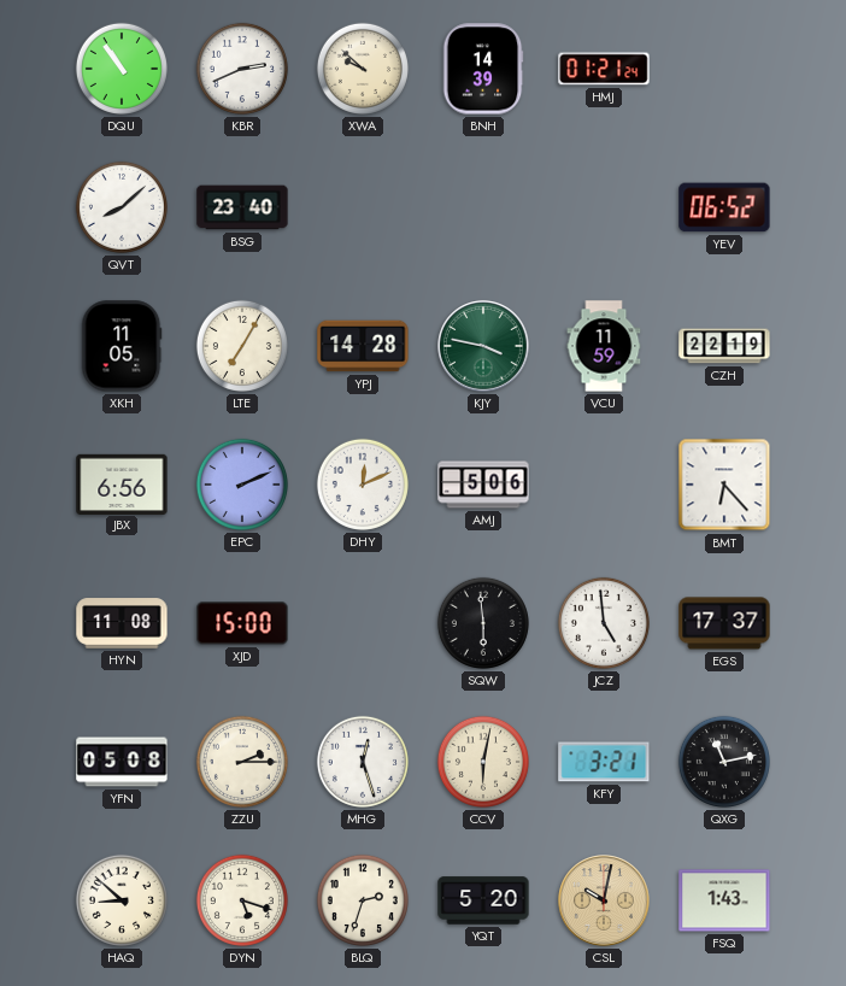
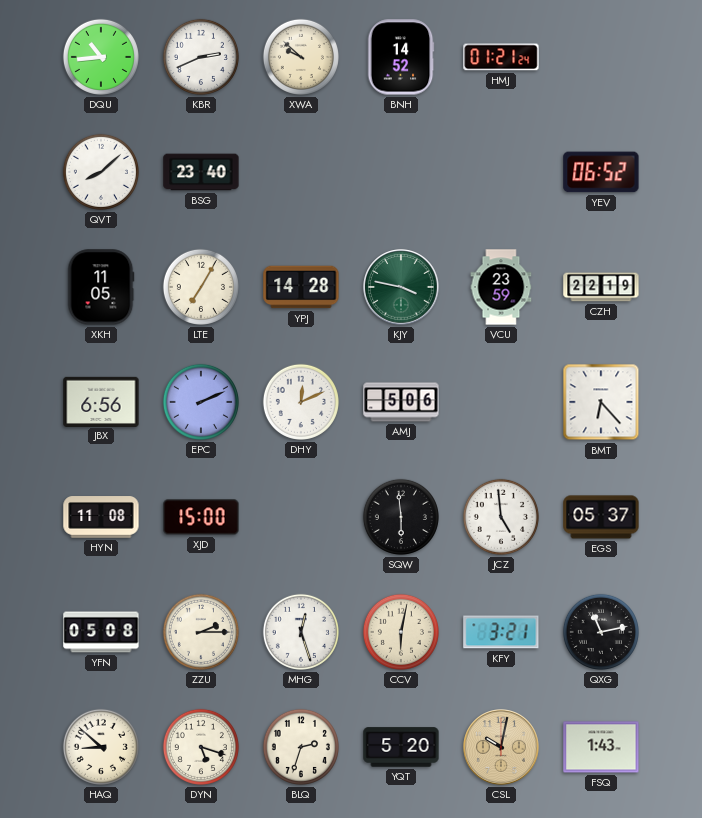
DQU: 10:54 -> 10:44
BNH: 14:39 -> 14:52
VCU: 11:59 -> 23:59
EGS: 17:37 -> 05:37
